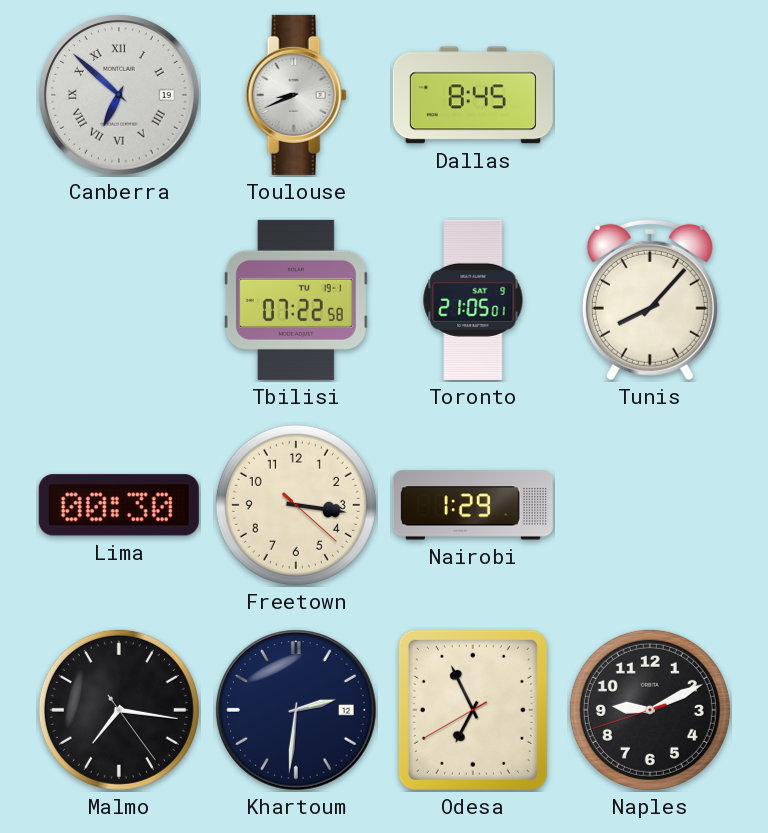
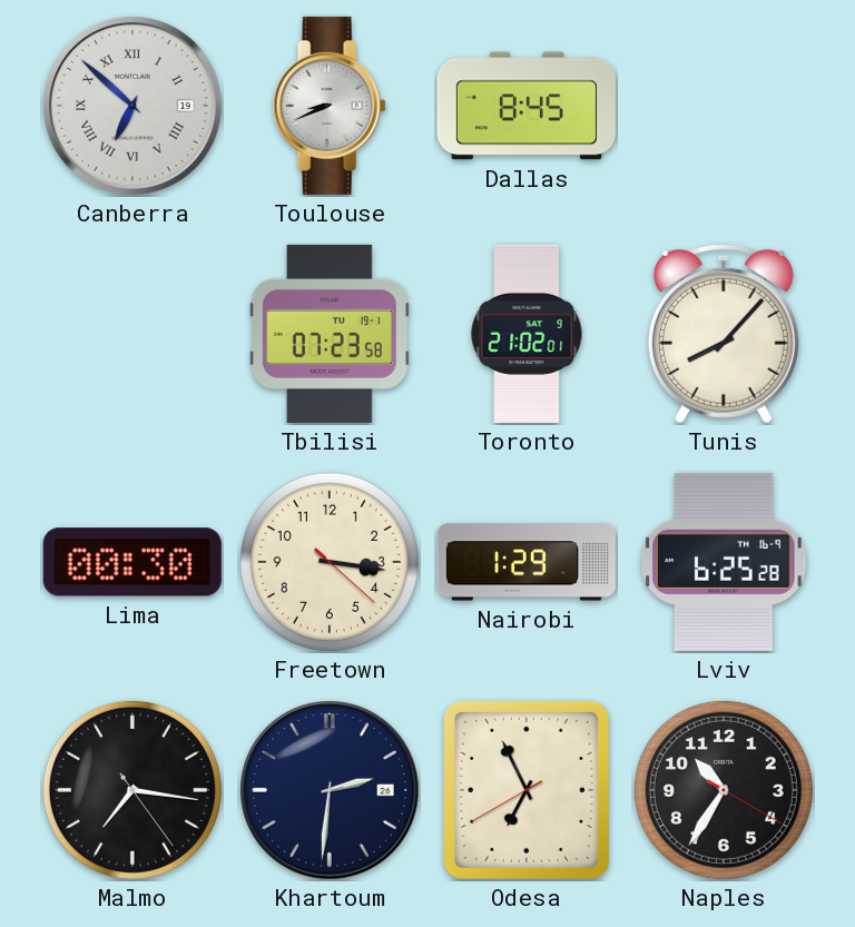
Tbilisi: 07:22 -> 07:23
Toronto: 21:05 -> 21:02
Lviv: none -> 6:25
Khartoum date: 12 -> 26
Naples: 9:10 -> 10:35
